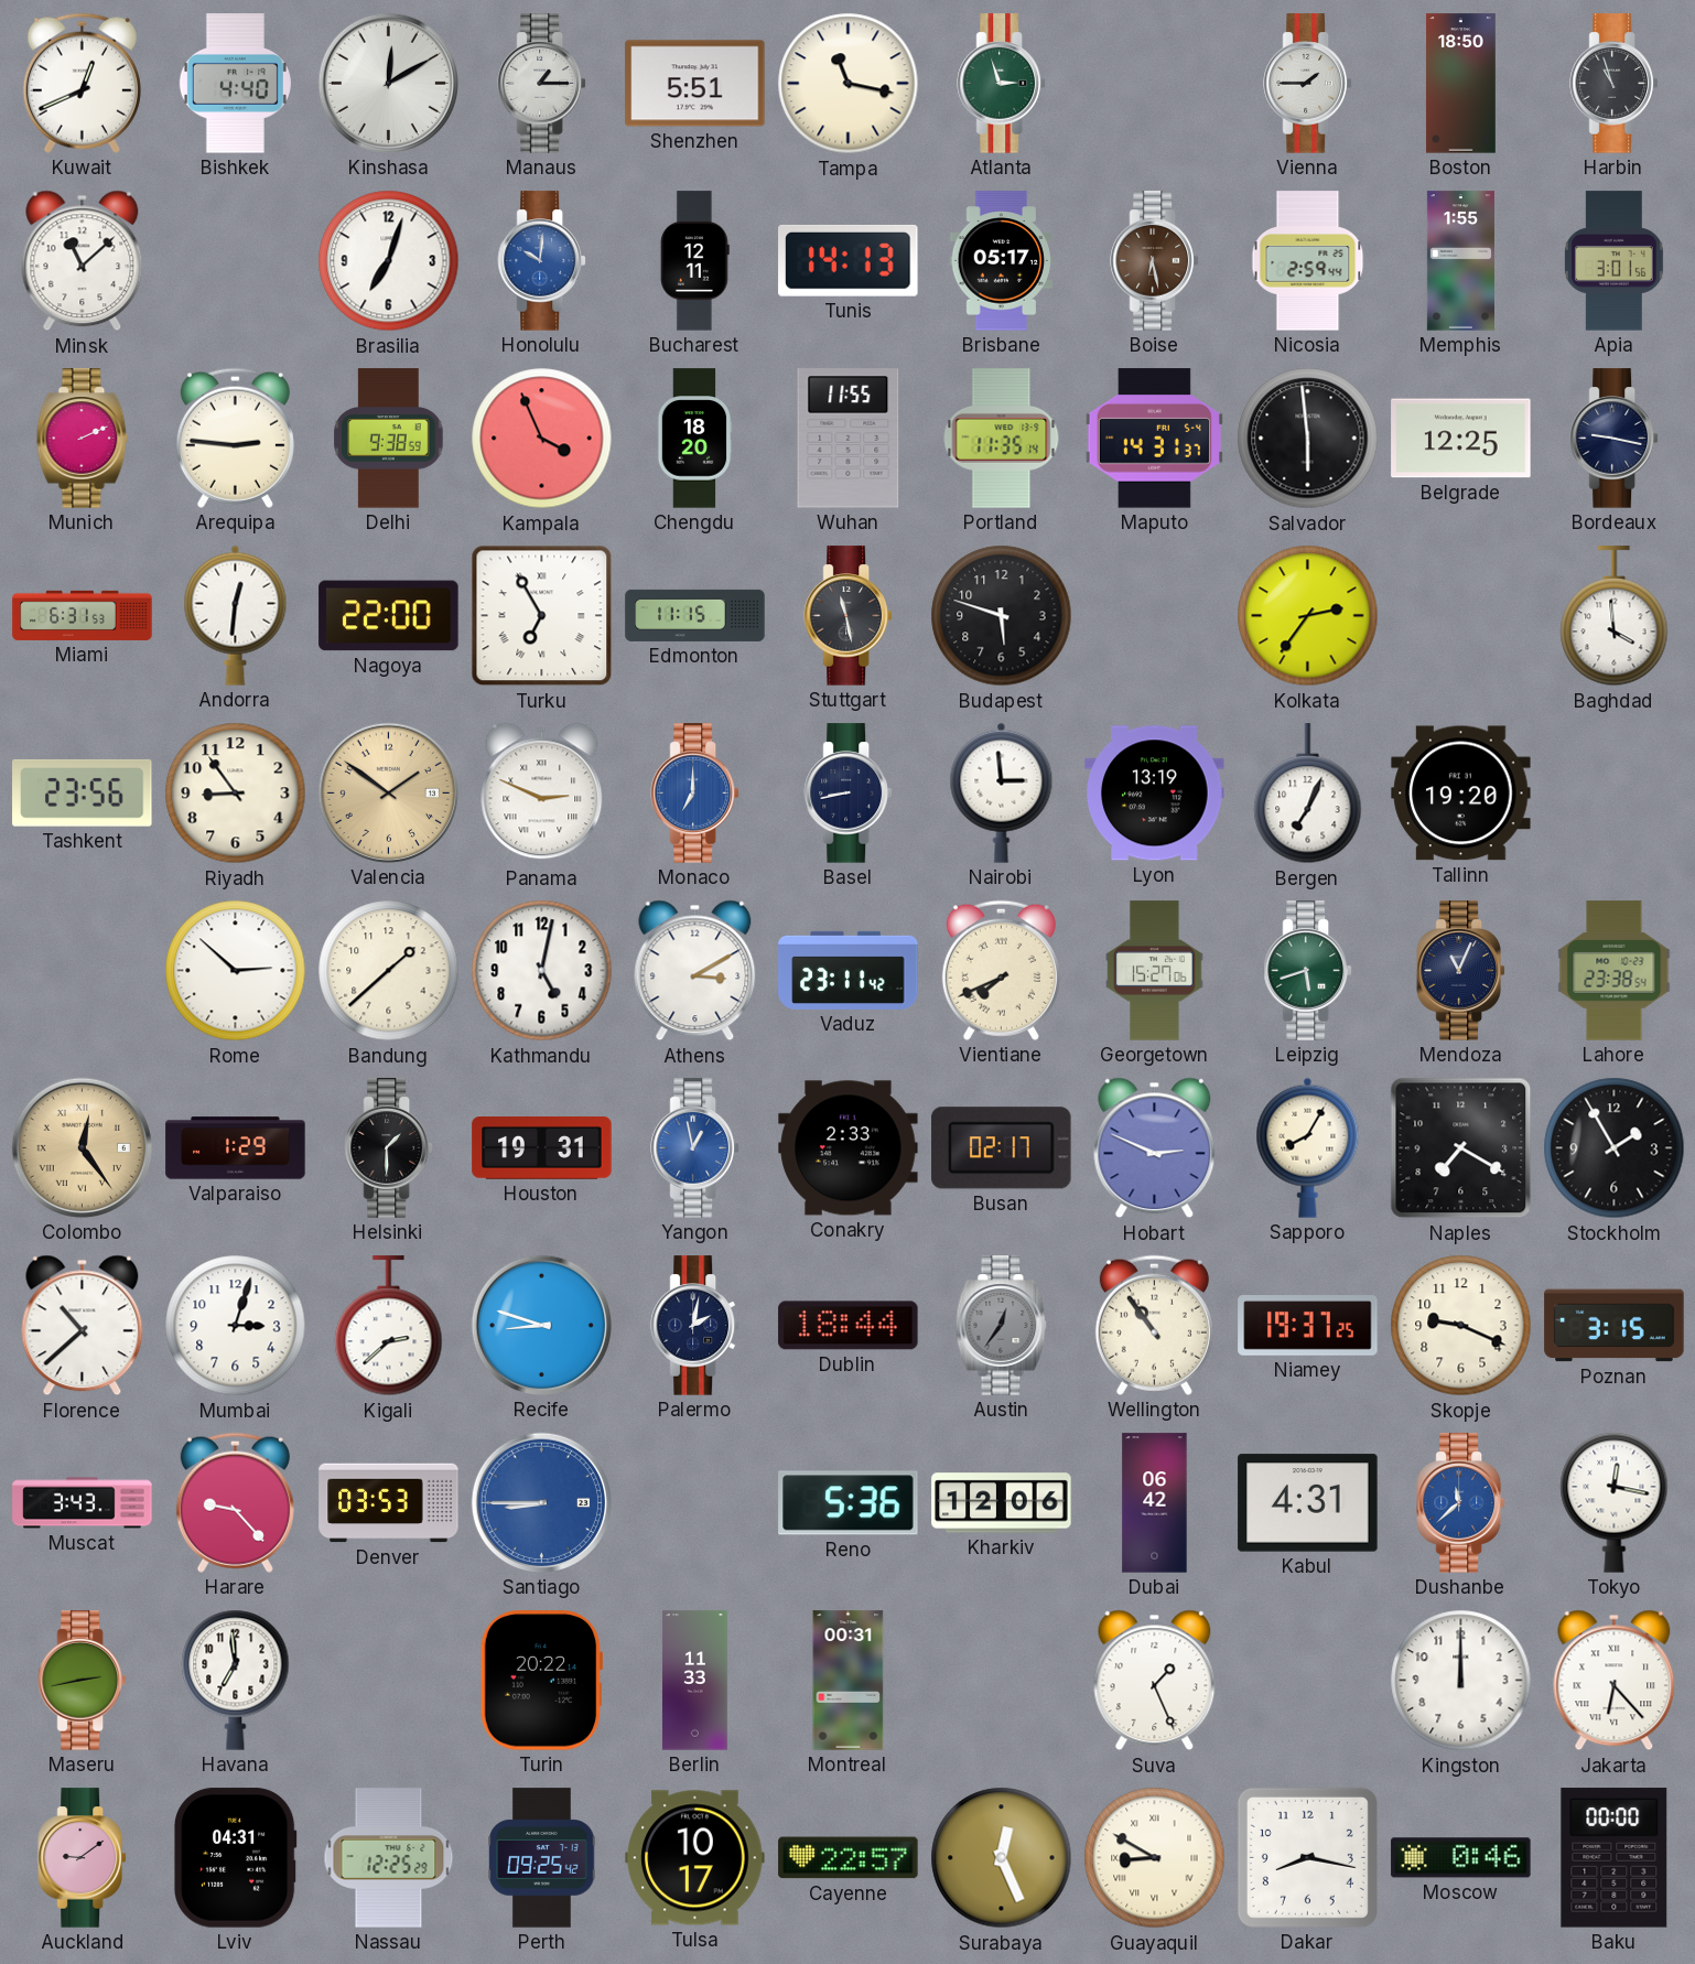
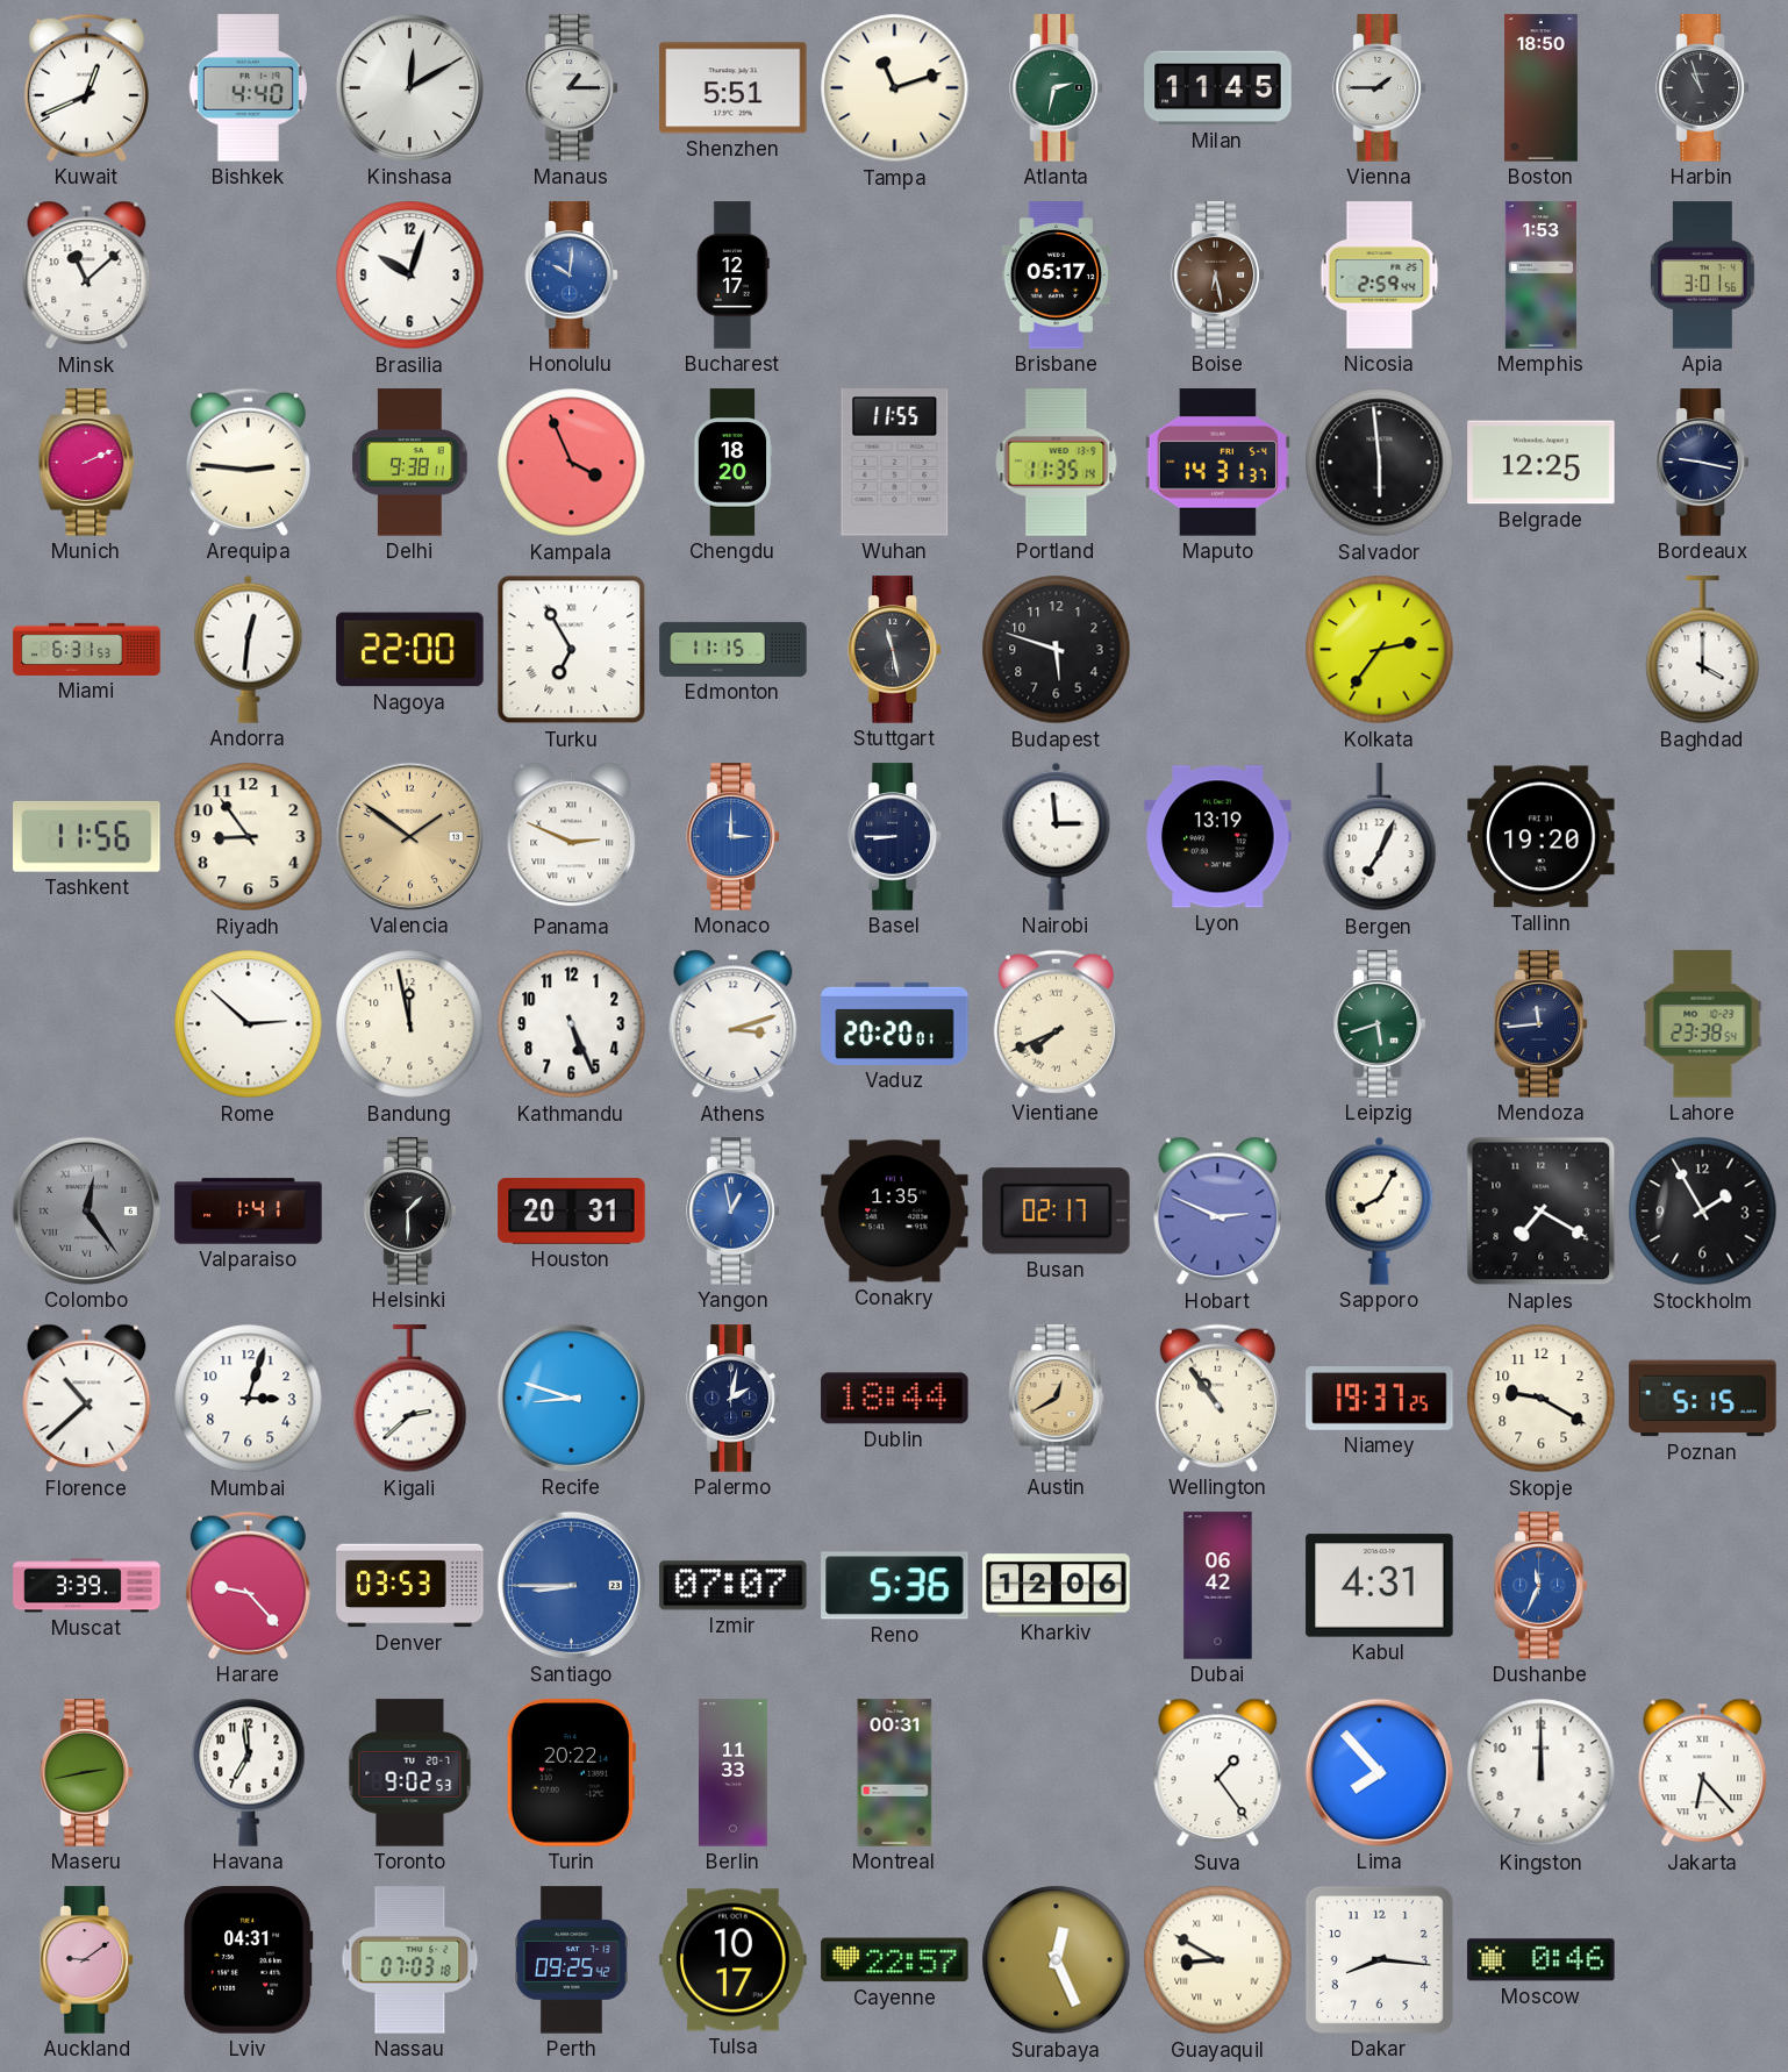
Tampa: 11:17 -> 11:12
Atlanta: 2:57 -> 2:32
Milan: none -> 11:45
Brasilia: 7:03 -> 10:03
Bucharest: 12:11 -> 12:17
Tunis: 14:13 -> none
Memphis: 1:55 -> 1:53
Delhi: 9:38:59 -> 9:38:11
Baghdad: 3:59 -> 4:00
Tashkent: 23:56 -> 11:56
Monaco: 7:00 -> 3:00
Basel: 8:43 -> 8:45
Bandung: 1:38 -> 11:58
Kathmandu: 5:02 -> 5:26
Athens: 3:10 -> 3:12
Vaduz: 23:11 -> 20:20
Georgetown: 15:27 -> none
Mendoza: 11:04 -> 11:44
Colombo dial: champagne -> grey
Valparaiso: 1:29 -> 1:41
Houston: 19:31 -> 20:31
Conakry: 2:33 -> 1:35
Austin: 12:36 -> 12:40
Austin dial: grey -> champagne
Skopje: 9:19 -> 9:20
Poznan: 3:15 -> 5:15
Muscat: 3:43 -> 3:39
Izmir: none -> 07:07
Dushanbe: 11:38 -> 11:34
Tokyo: 12:17 -> none
Toronto: none -> 9:02
Suva: 1:26 -> 1:24
Lima: none -> 7:53
Nassau: 12:25 -> 07:03
Dakar: 8:17 -> 8:16
Baku: 00:00 -> none
